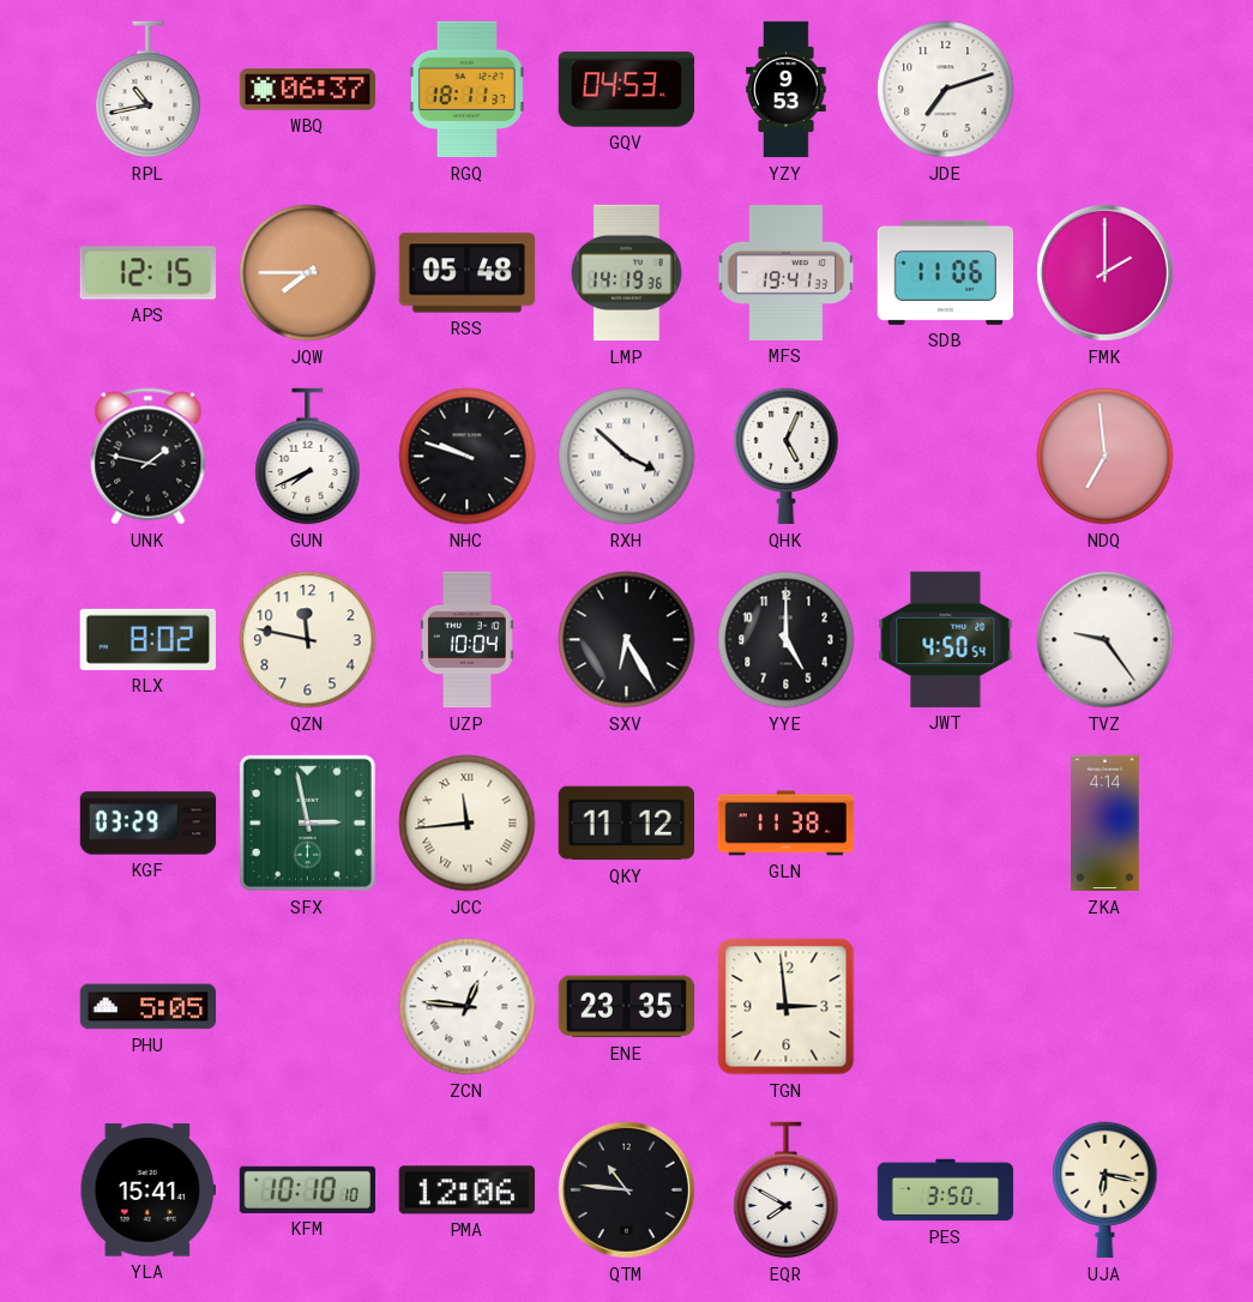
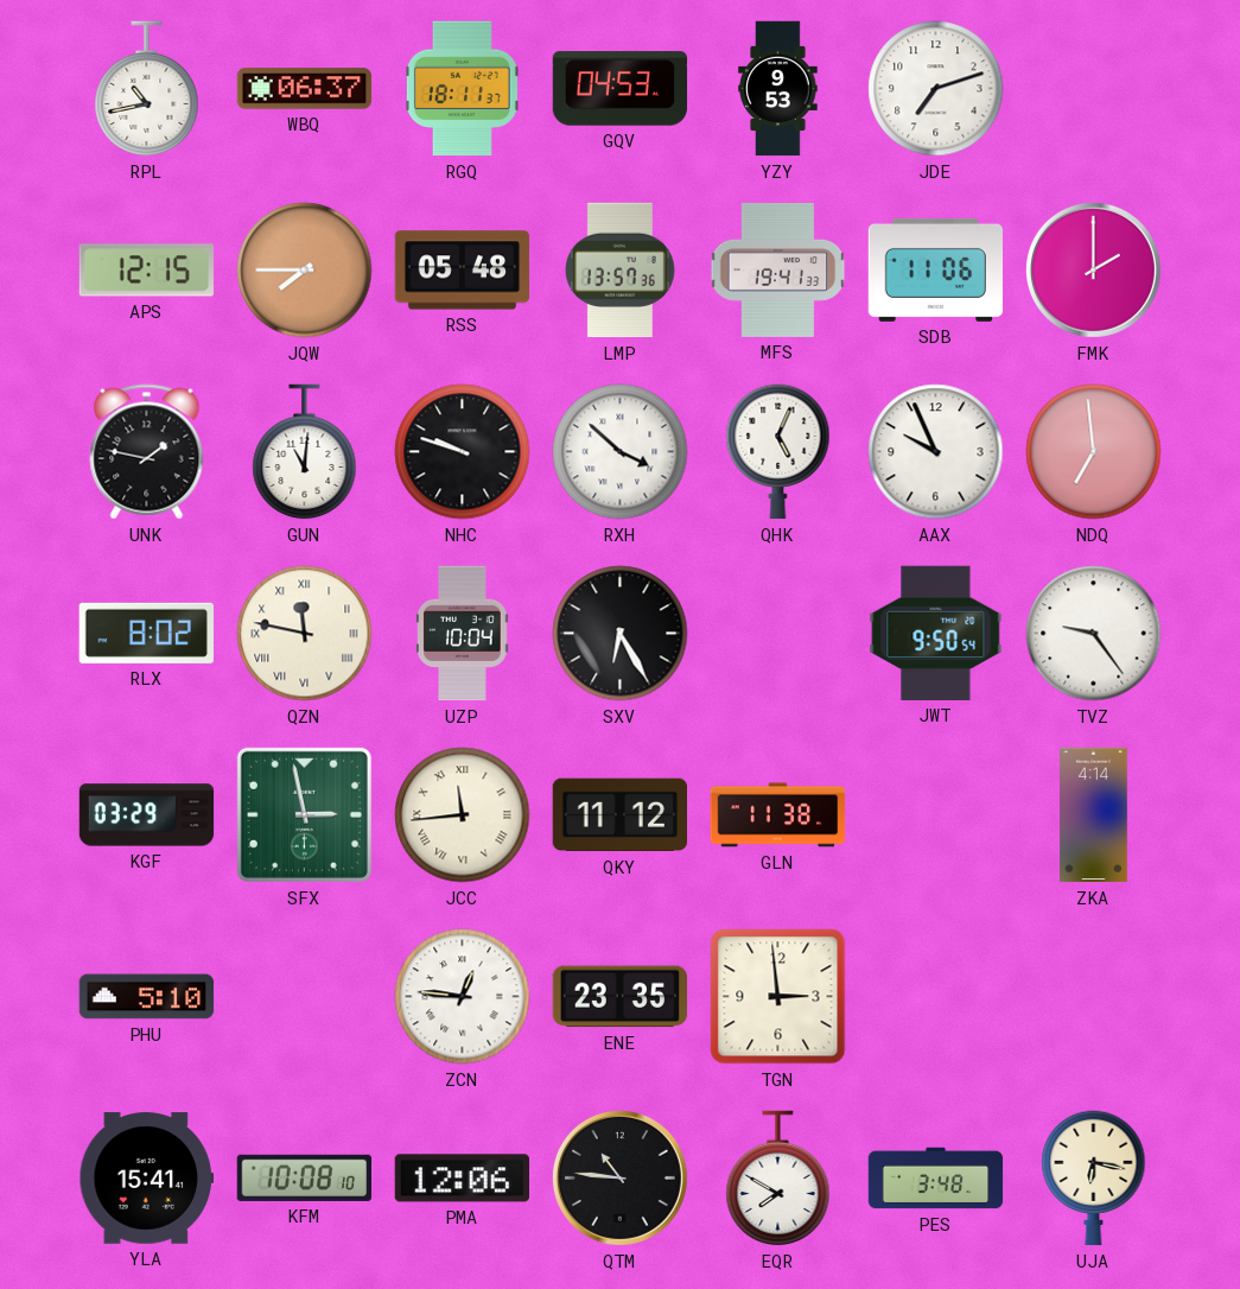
LMP: 14:19 -> 13:57
GUN: 7:41 -> 11:01
AAX: none -> 9:56
QZN numerals: Arabic -> Roman
YYE: 5:00 -> none
JWT: 4:50 -> 9:50
PHU: 5:05 -> 5:10
KFM: 10:10 -> 10:08
PES: 3:50 -> 3:48
